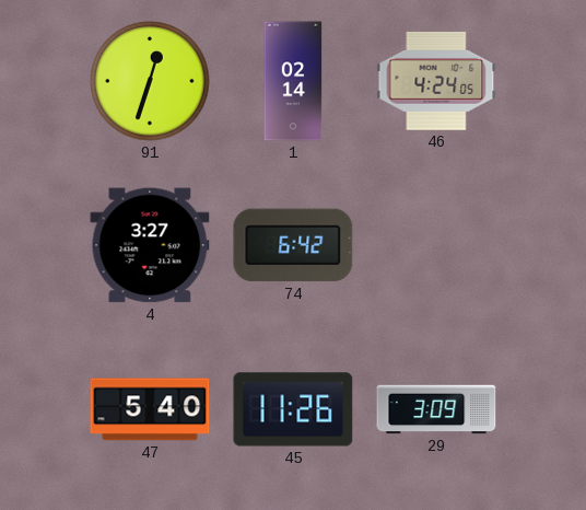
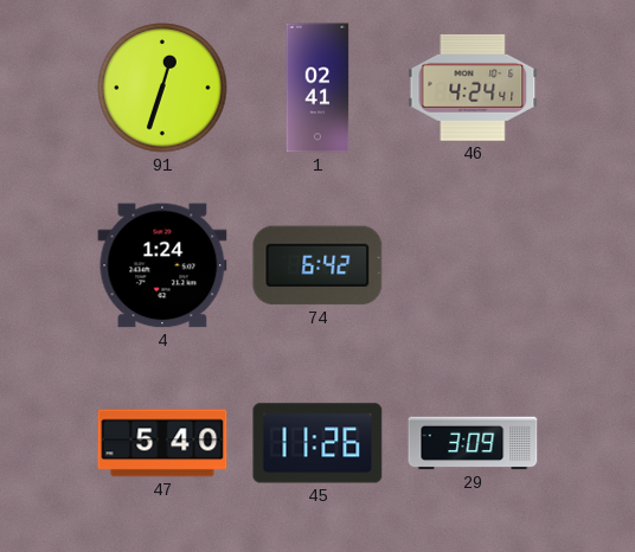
1: 02:14 -> 02:41
46: 4:24:05 -> 4:24:41
4: 3:27 -> 1:24
